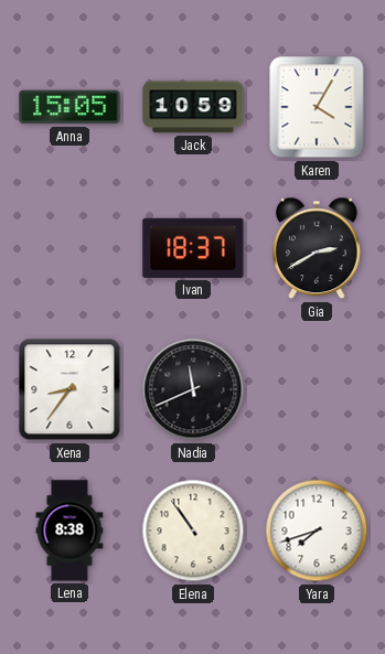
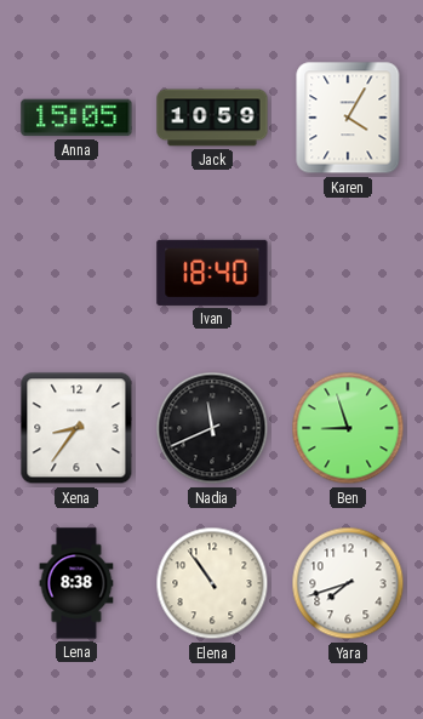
Ivan: 18:37 -> 18:40
Gia: 2:40 -> none
Ben: none -> 8:57
